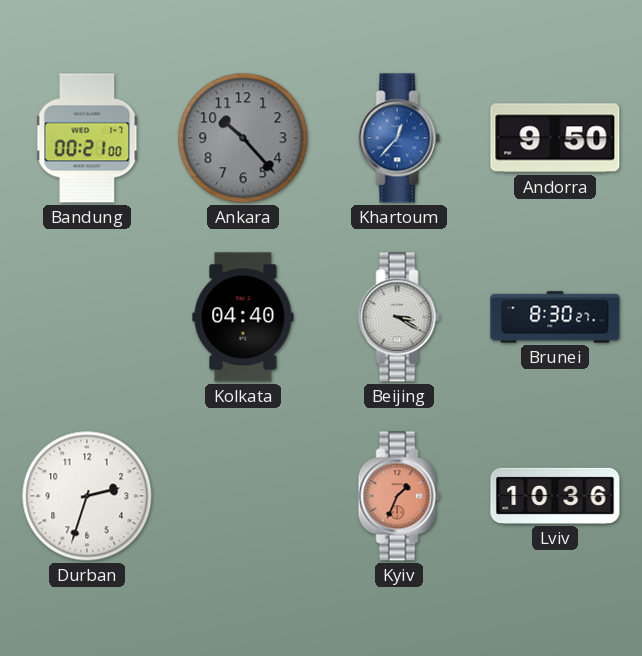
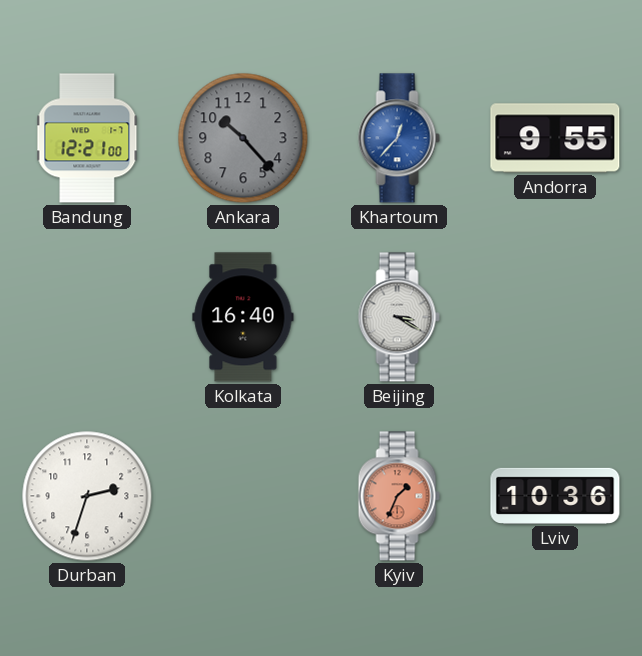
Bandung: 00:21 -> 12:21
Andorra: 9:50 -> 9:55
Kolkata: 04:40 -> 16:40
Brunei: 8:30 -> none
